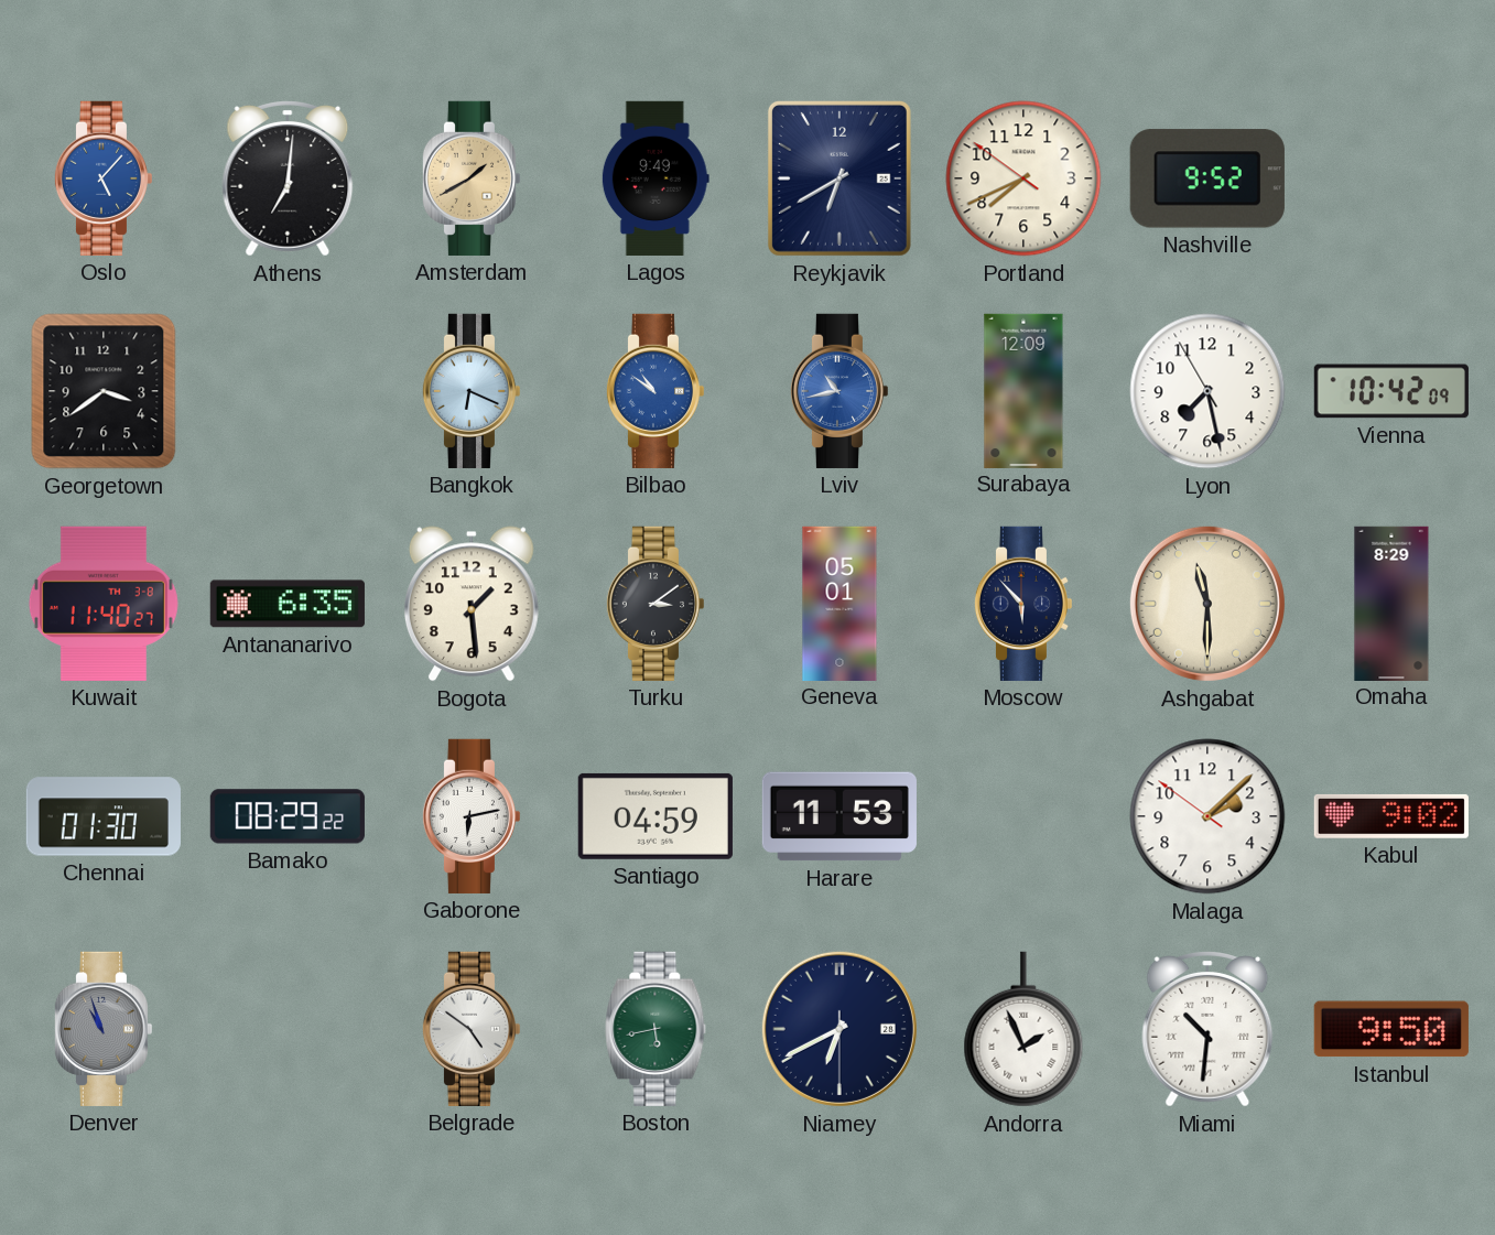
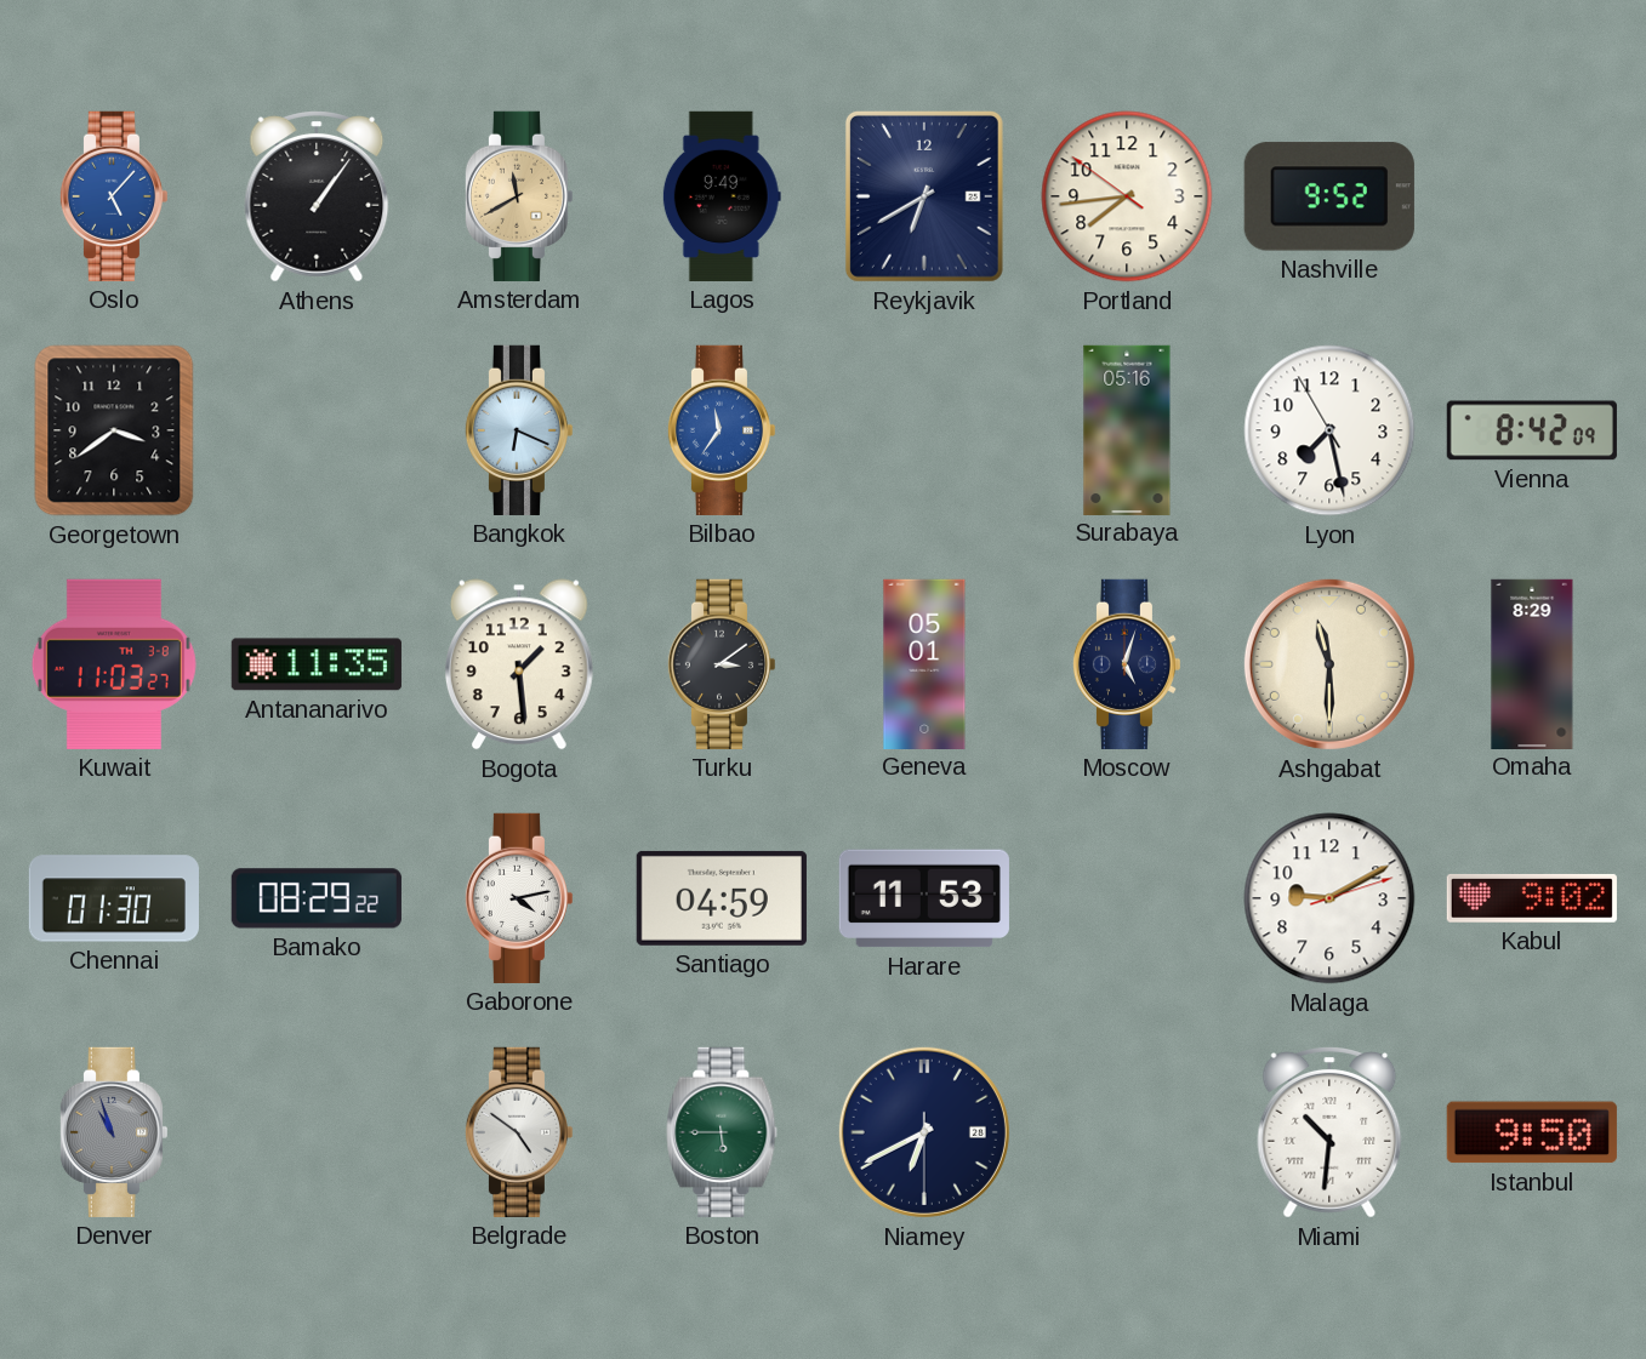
Athens: 7:01 -> 1:06
Amsterdam: 1:40 -> 11:40
Portland: 7:40 -> 7:43
Bilbao: 10:51 -> 11:36
Lviv: 10:43 -> none
Surabaya: 12:09 -> 05:16
Vienna: 10:42 -> 8:42
Kuwait: 11:40 -> 11:03
Antananarivo: 6:35 -> 11:35
Moscow: 5:53 -> 5:03
Gaborone: 6:13 -> 4:13
Malaga: 2:07 -> 9:10
Boston: 5:43 -> 5:45
Andorra: 1:56 -> none
